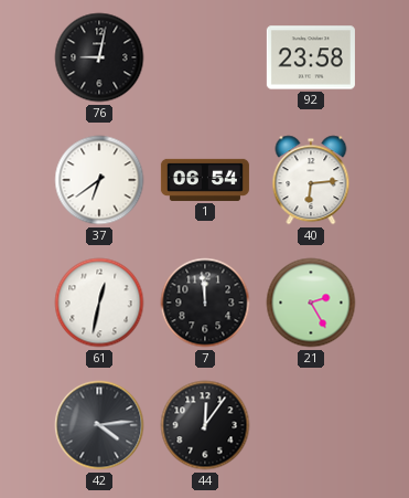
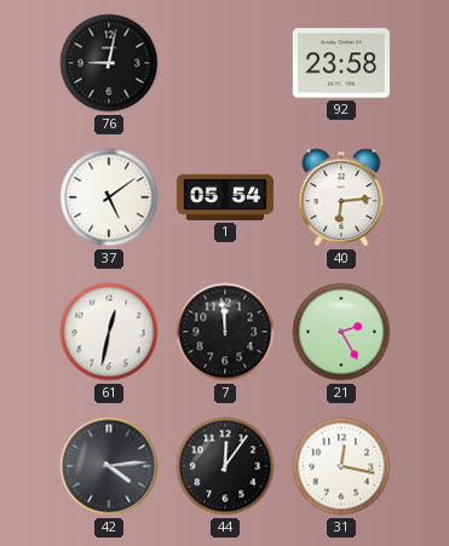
37: 6:39 -> 5:09
1: 06:54 -> 05:54
31: none -> 12:17
